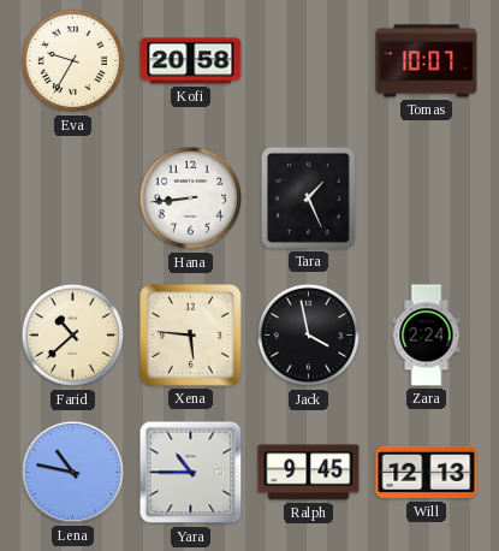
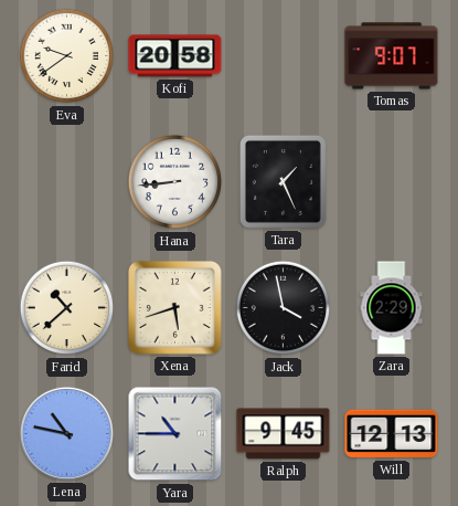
Eva: 9:35 -> 9:39
Tomas: 10:07 -> 9:07
Xena: 5:46 -> 5:42
Zara: 2:24 -> 2:29
